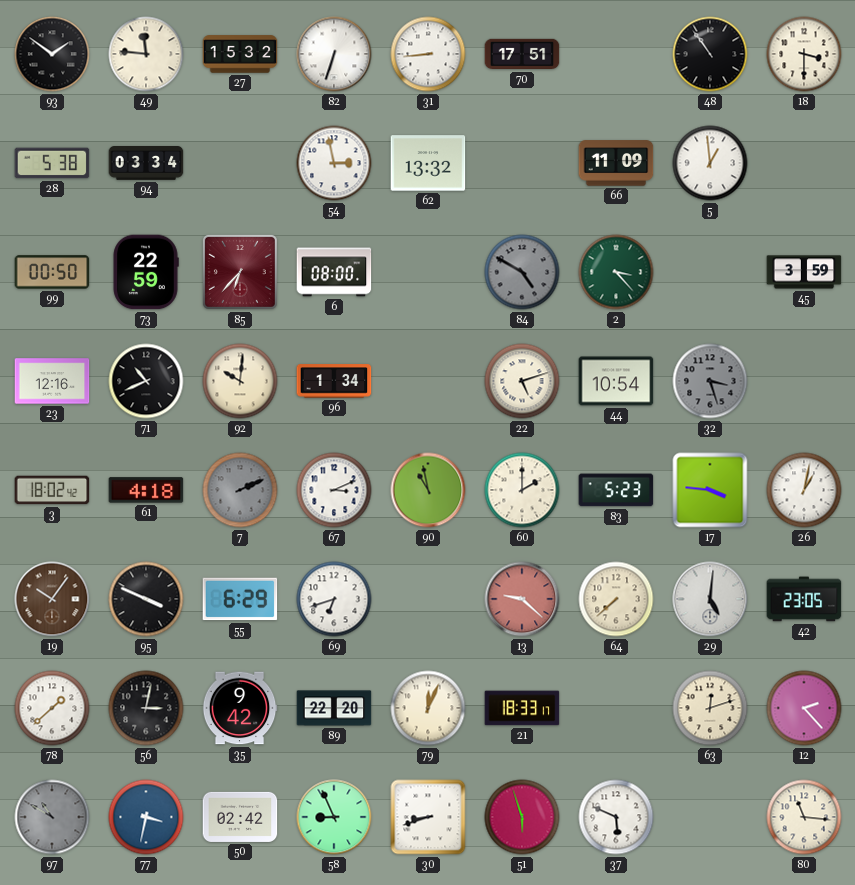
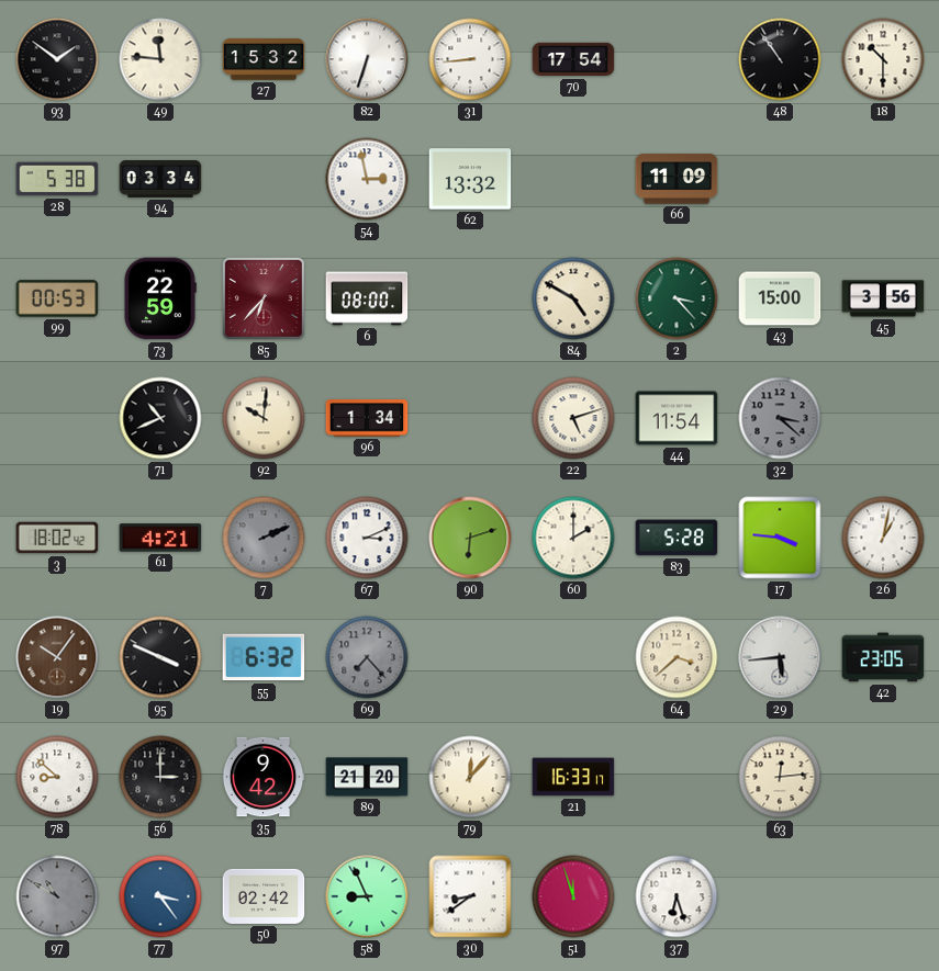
70: 17:51 -> 17:54
18: 3:30 -> 10:30
5: 12:59 -> none
99: 00:50 -> 00:53
84 dial: grey -> cream
43: none -> 15:00
45: 3:59 -> 3:56
23: 12:16 -> none
44: 10:54 -> 11:54
32: 3:27 -> 3:22
61: 4:18 -> 4:21
90: 10:58 -> 6:12
83: 5:23 -> 5:28
55: 6:29 -> 6:32
69: 6:42 -> 7:23
69 dial: white -> grey
13: 9:22 -> none
64: 7:38 -> 3:38
29: 5:01 -> 5:44
78: 1:38 -> 8:52
56: 3:02 -> 3:00
89: 22:20 -> 21:20
79: 12:04 -> 12:07
21: 18:33 -> 16:33
63: 12:12 -> 12:14
12: 2:23 -> none
77: 3:32 -> 3:24
30: 8:42 -> 8:39
51: 5:57 -> 11:57
37: 5:49 -> 6:27
80: 11:16 -> none
